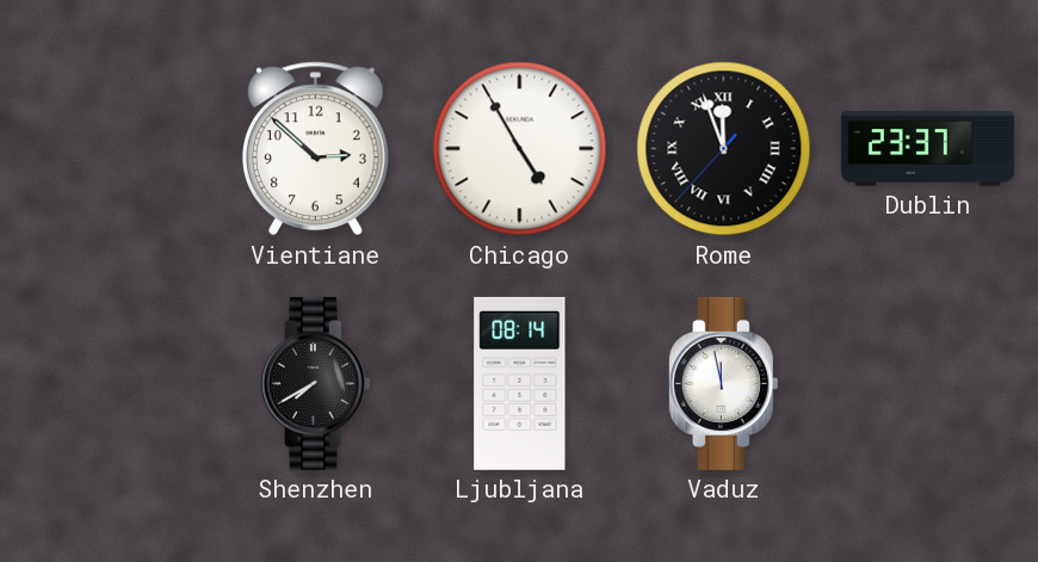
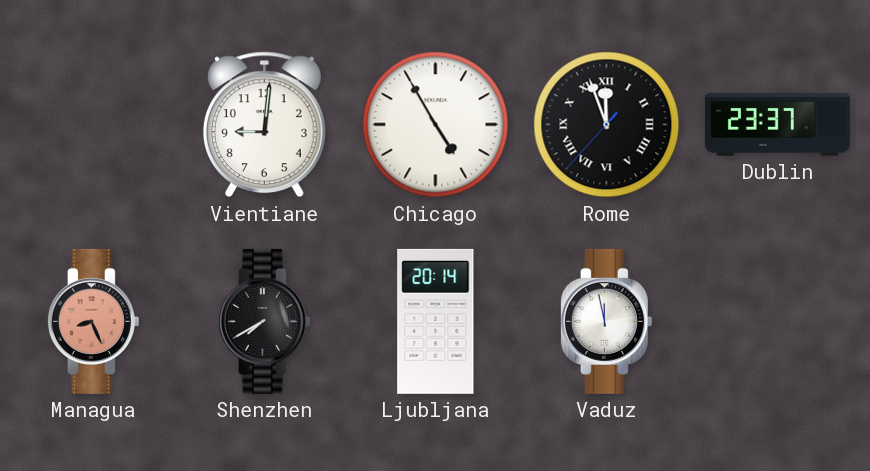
Vientiane: 2:52 -> 9:01
Managua: none -> 8:26
Ljubljana: 08:14 -> 20:14
